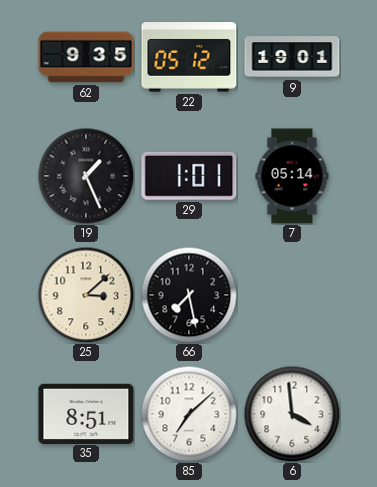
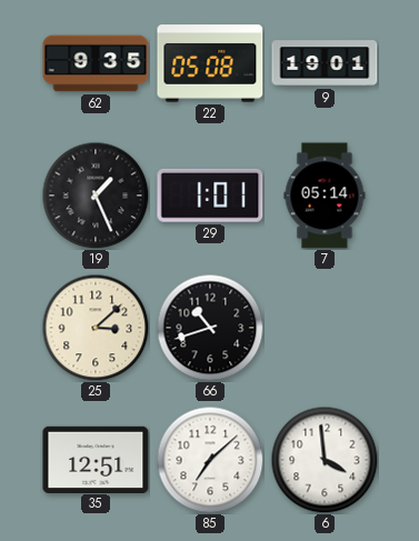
22: 05:12 -> 05:08
66: 7:28 -> 10:42
35: 8:51 -> 12:51
